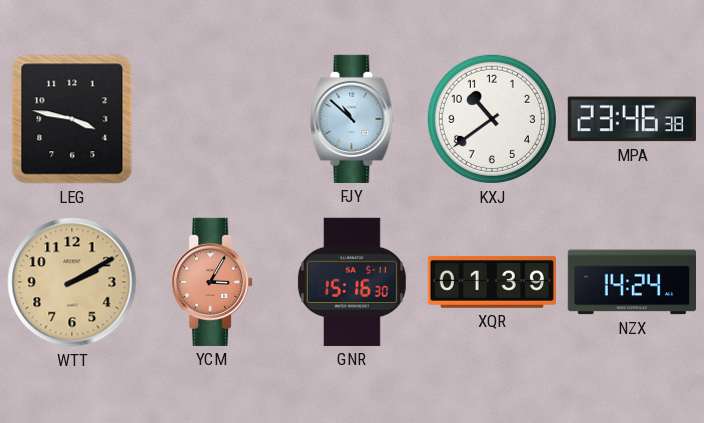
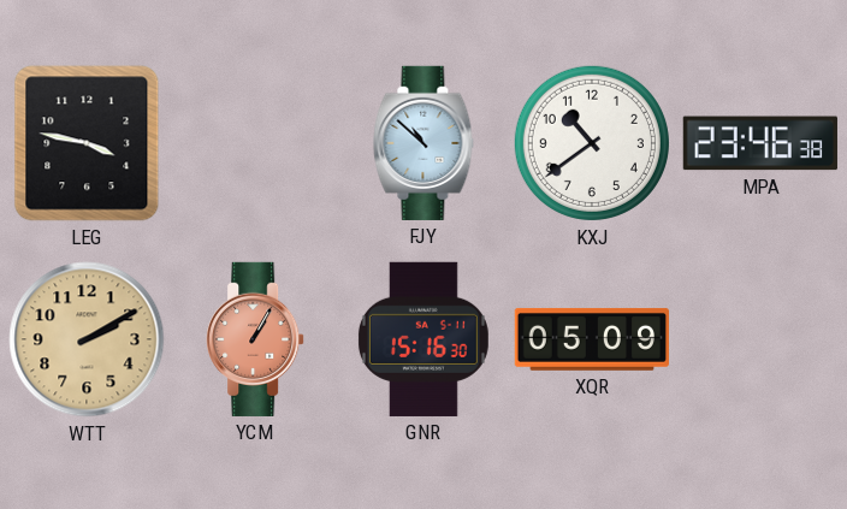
YCM: 3:05 -> 1:05
XQR: 01:39 -> 05:09
NZX: 14:24 -> none
